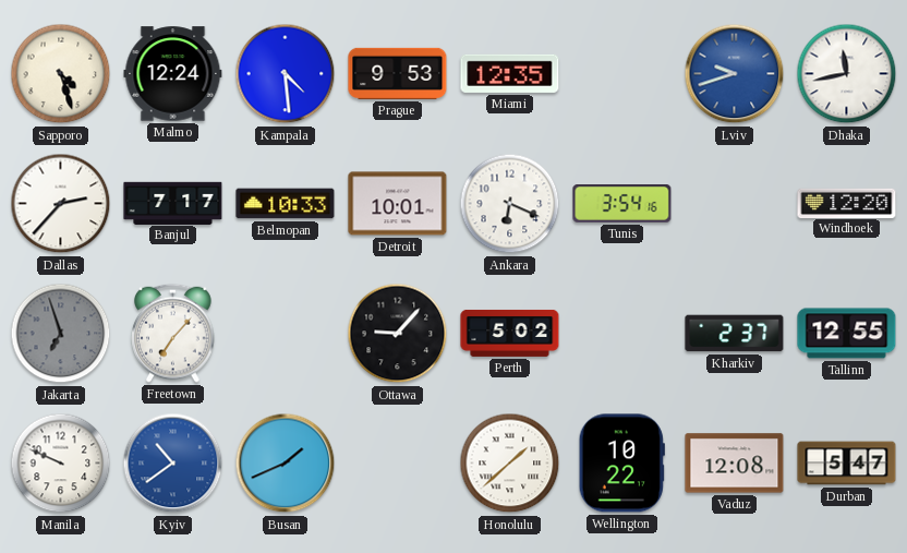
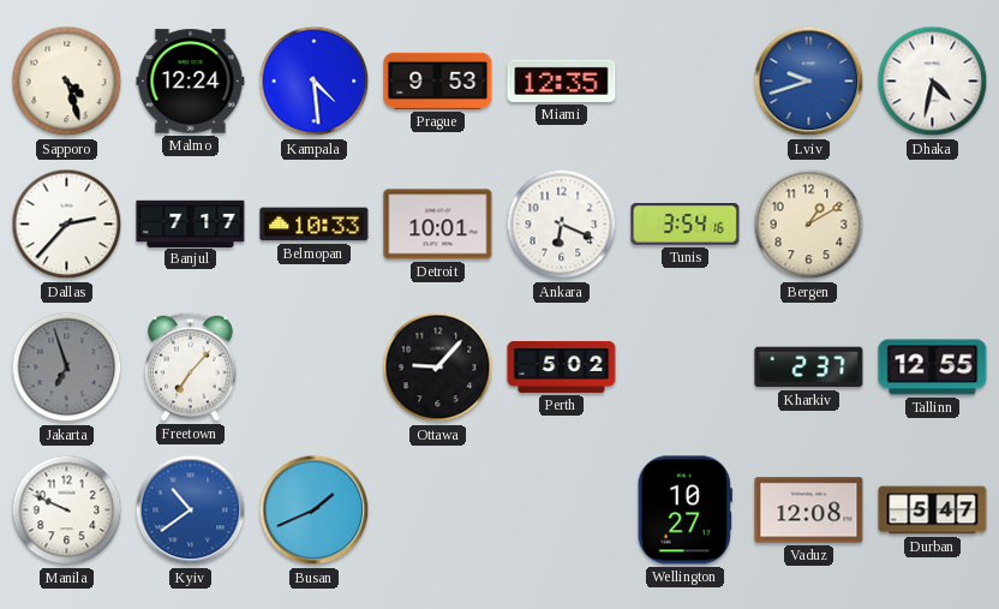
Dhaka: 11:43 -> 4:32
Bergen: none -> 1:10
Windhoek: 12:20 -> none
Honolulu: 1:38 -> none
Wellington: 10:22 -> 10:27
